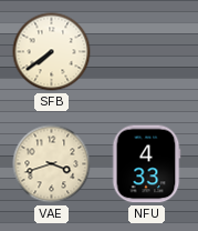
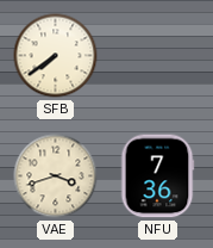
NFU: 4:33 -> 7:36
